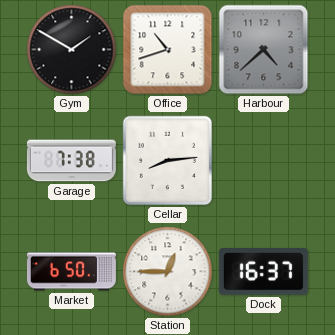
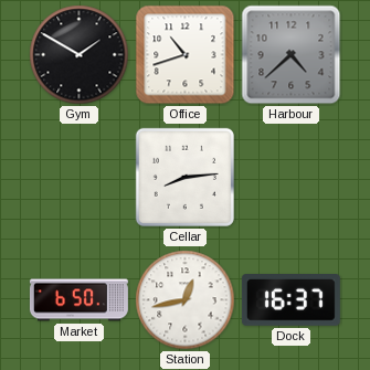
Garage: 7:38 -> none
Station: 12:45 -> 12:43
